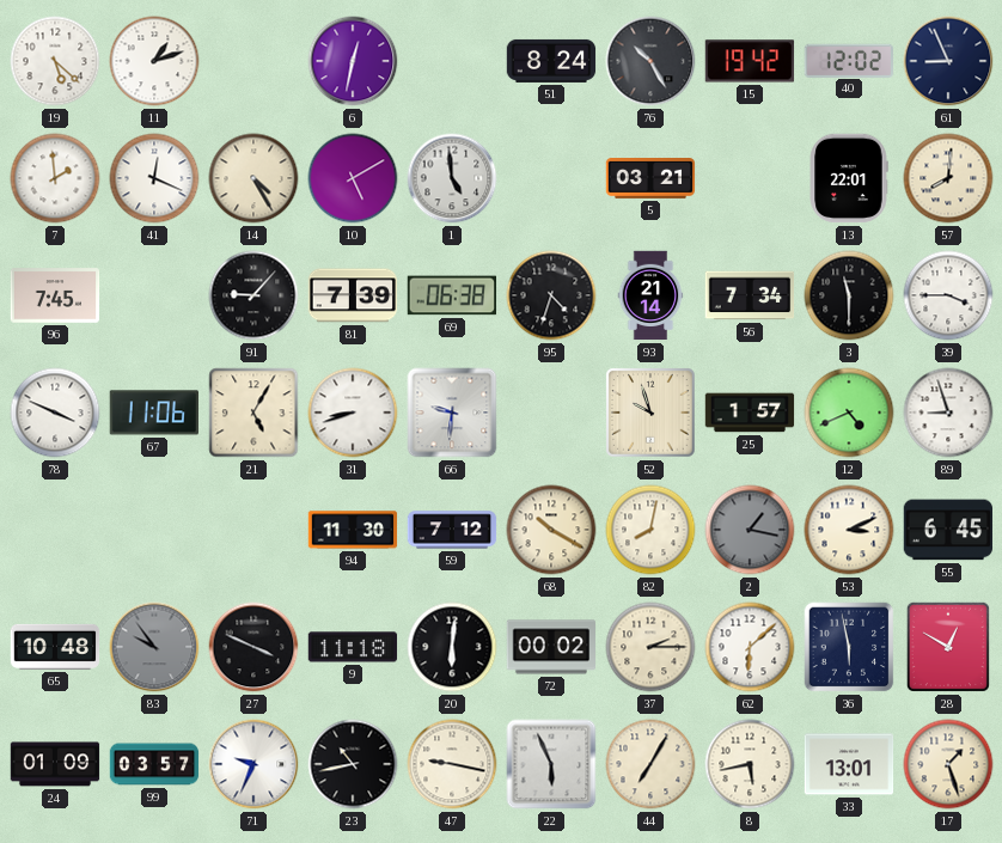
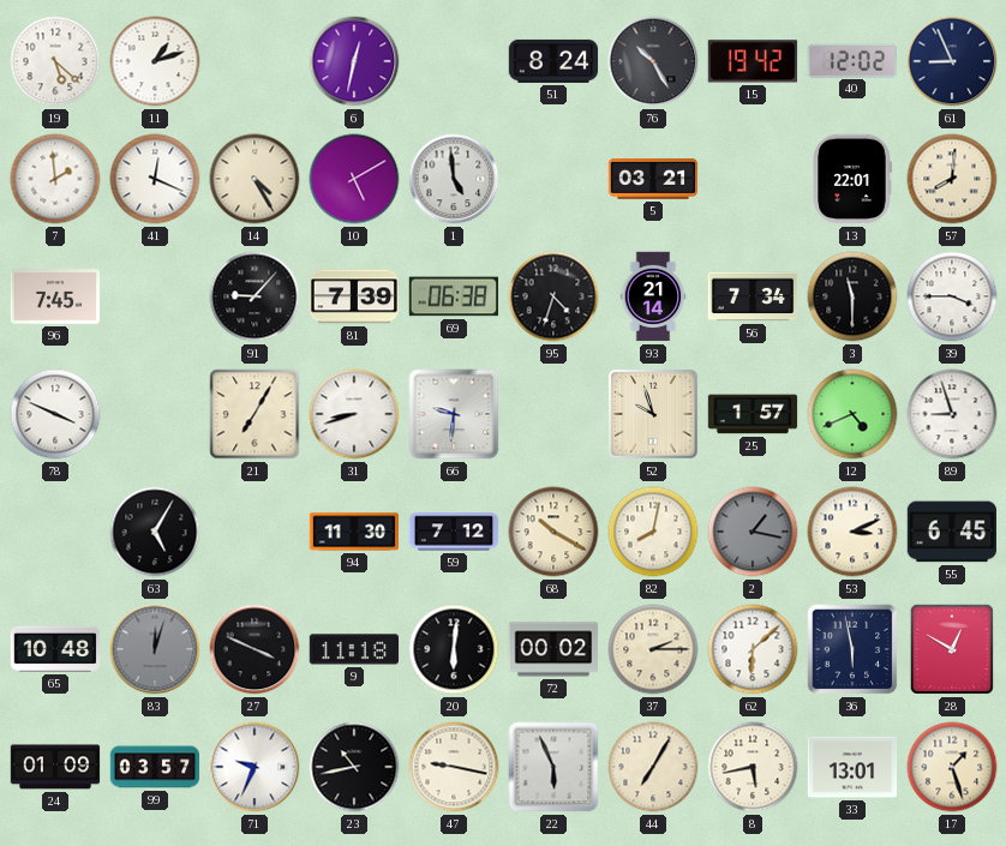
67: 11:06 -> none
21: 5:05 -> 7:05
63: none -> 5:05
83: 9:54 -> 12:03
